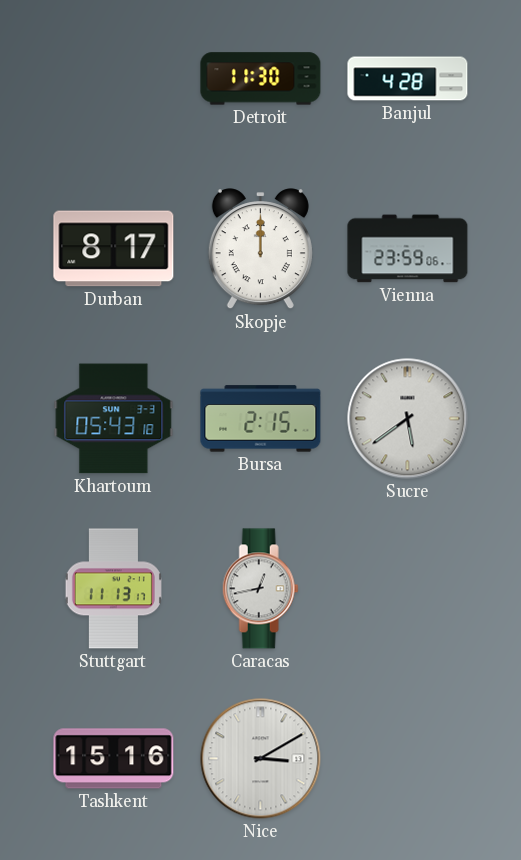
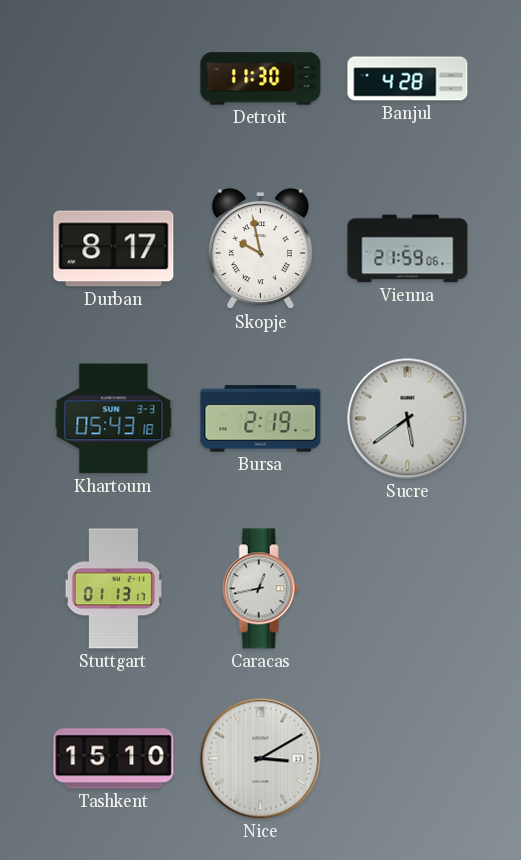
Skopje: 12:00 -> 9:58
Vienna: 23:59 -> 21:59
Bursa: 2:15 -> 2:19
Stuttgart: 11:13 -> 01:13
Tashkent: 15:16 -> 15:10
